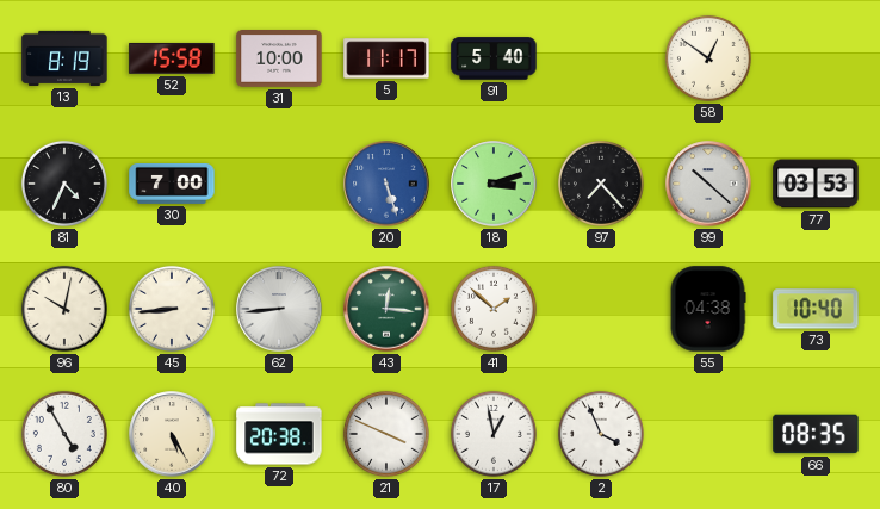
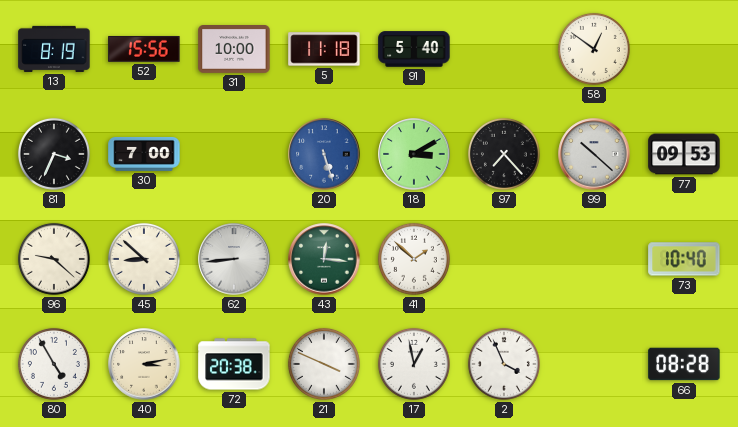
52: 15:58 -> 15:56
5: 11:17 -> 11:18
81: 4:34 -> 3:34
18: 3:12 -> 3:10
77: 03:53 -> 09:53
96: 10:02 -> 9:22
45: 8:44 -> 8:52
55: 04:38 -> none
40: 5:25 -> 3:13
66: 08:35 -> 08:28
